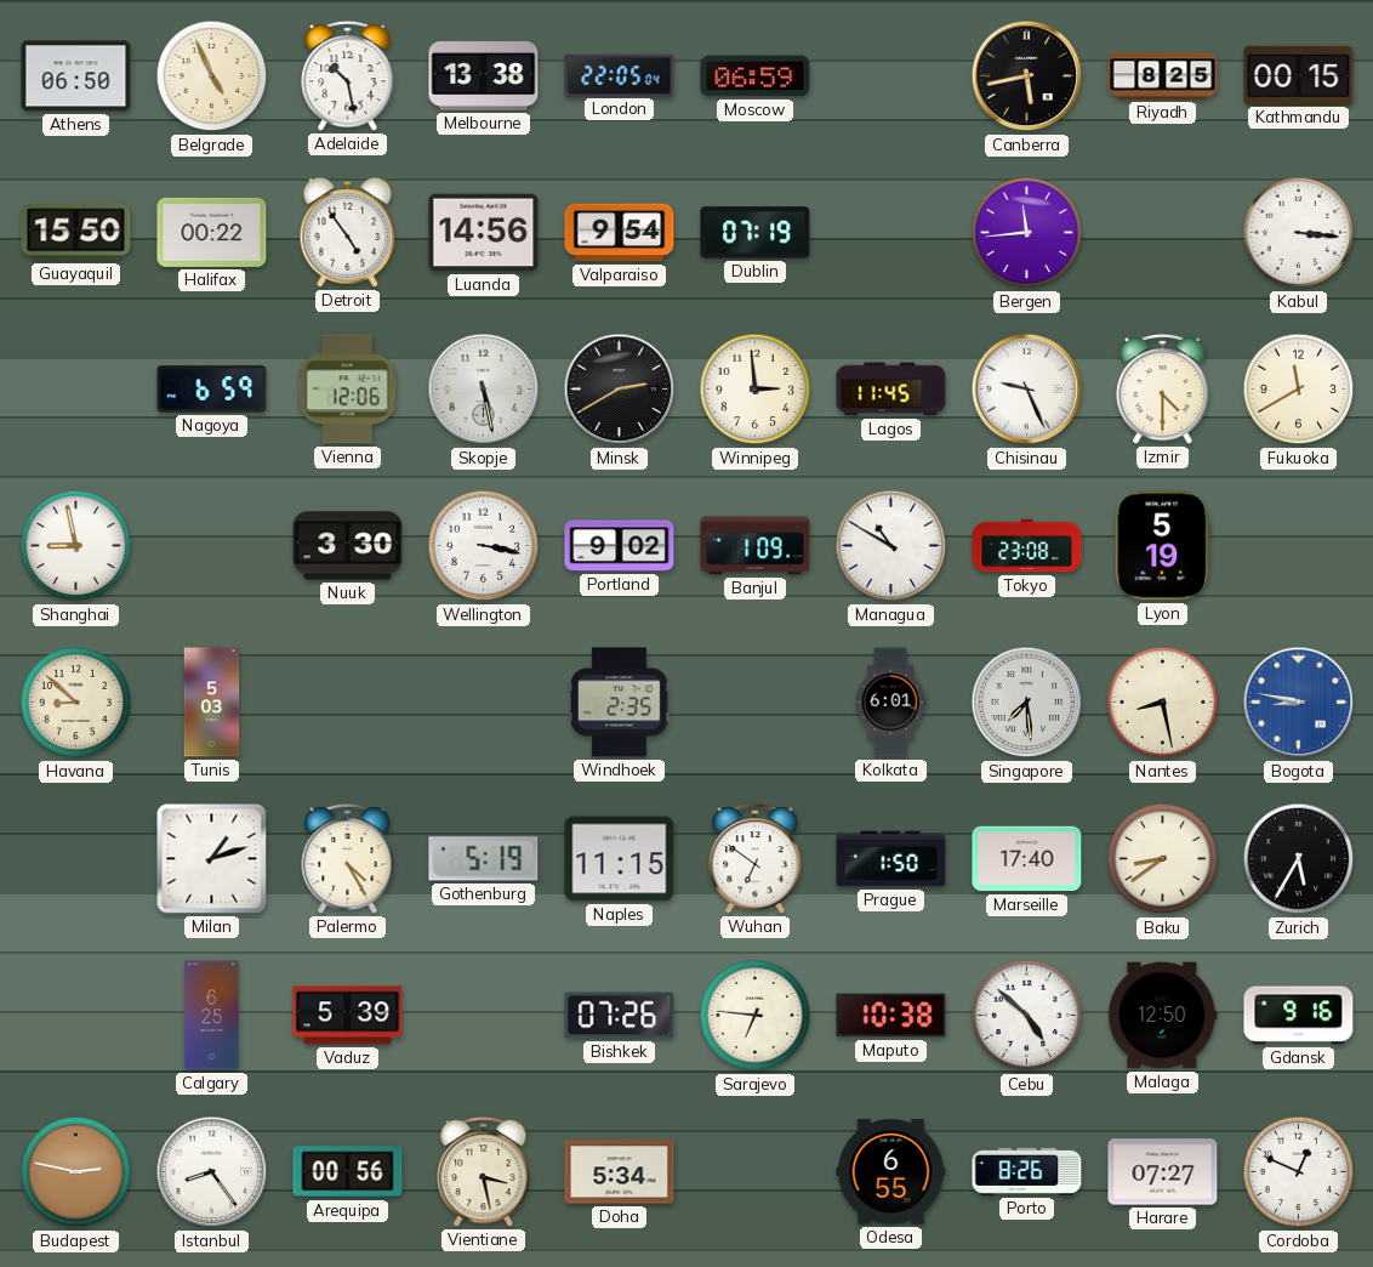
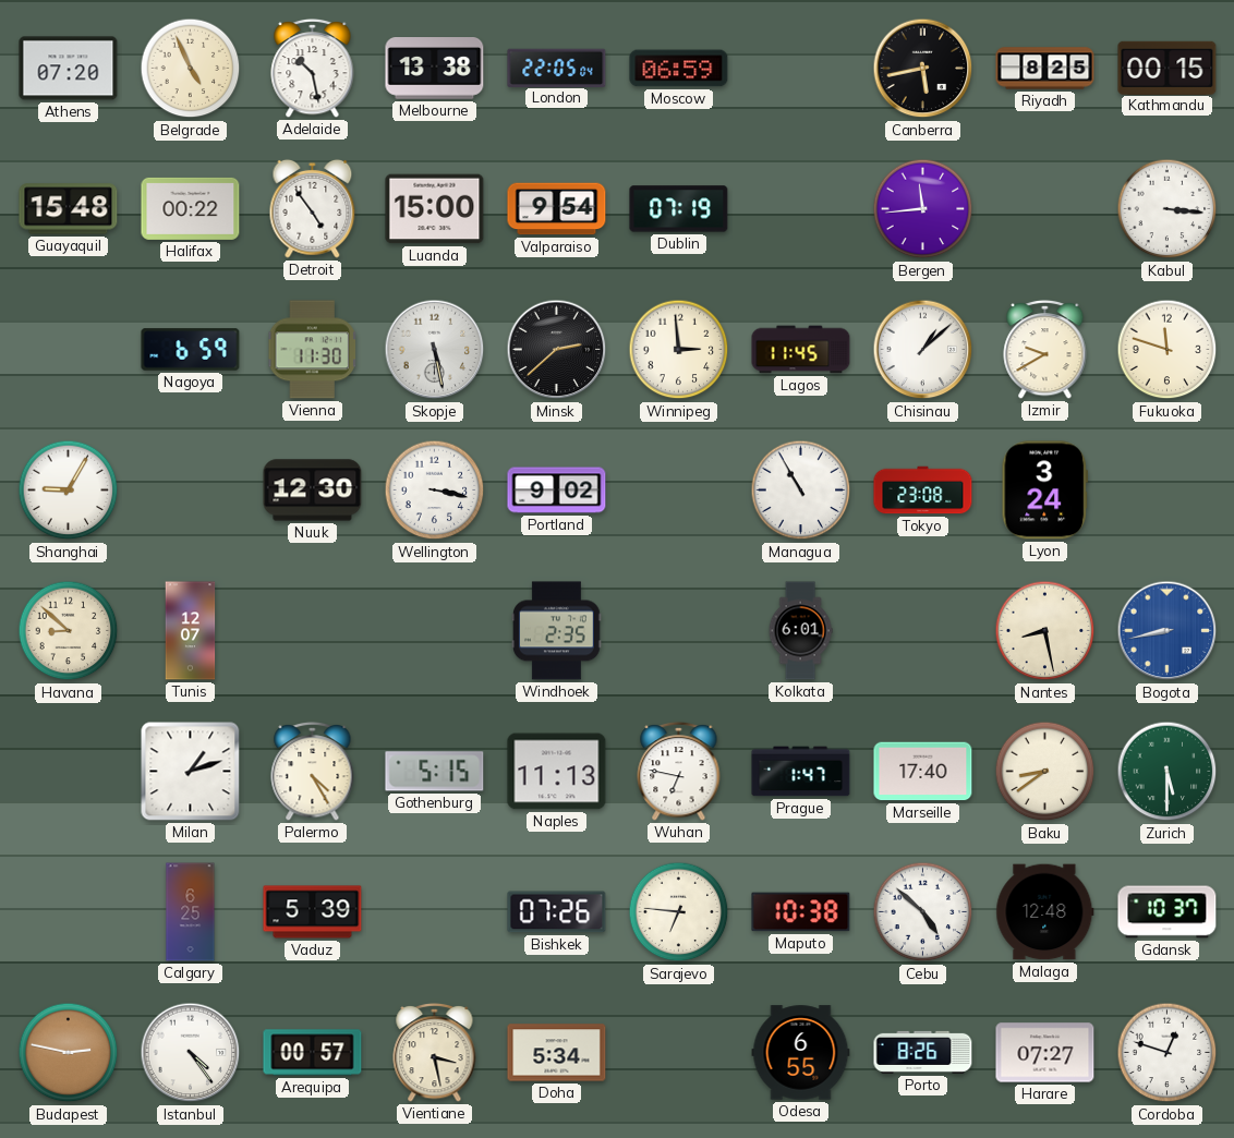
Athens: 06:50 -> 07:20
Guayaquil: 15:50 -> 15:48
Luanda: 14:56 -> 15:00
Vienna: 12:06 -> 11:30
Minsk: 2:40 -> 2:38
Chisinau: 9:26 -> 1:08
Izmir: 4:30 -> 9:40
Fukuoka: 11:40 -> 11:48
Shanghai: 8:58 -> 9:05
Nuuk: 3:30 -> 12:30
Banjul: 1:09 -> none
Managua: 10:50 -> 10:55
Lyon: 5:19 -> 3:24
Tunis: 5:03 -> 12:07
Singapore: 7:29 -> none
Bogota: 8:47 -> 8:43
Gothenburg: 5:19 -> 5:15
Naples: 11:15 -> 11:13
Wuhan: 6:51 -> 6:47
Prague: 1:50 -> 1:47
Zurich: 5:35 -> 5:30
Zurich dial: black -> green
Malaga: 12:50 -> 12:48
Gdansk: 9:16 -> 10:37
Istanbul: 8:24 -> 4:24
Arequipa: 00:56 -> 00:57
Cordoba: 12:49 -> 12:48
